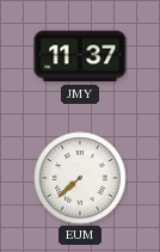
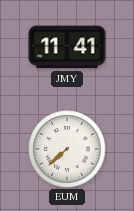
JMY: 11:37 -> 11:41
